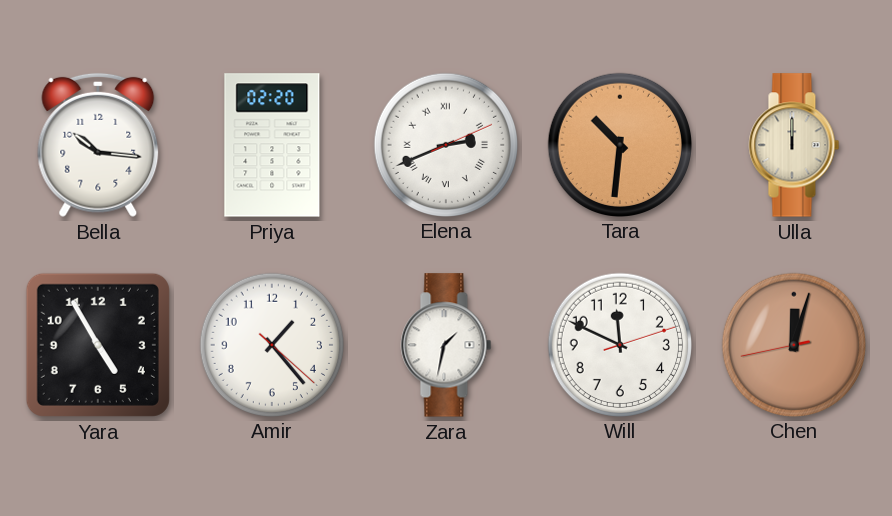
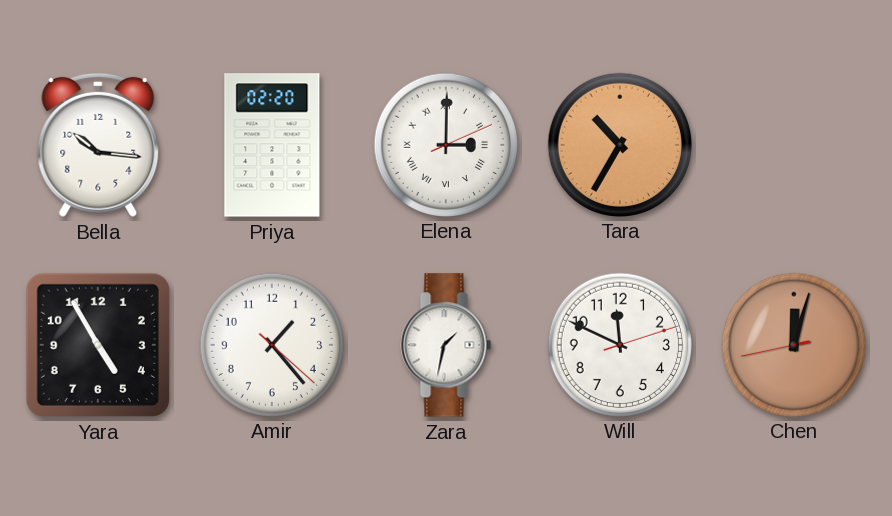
Elena: 2:41 -> 3:00
Tara: 10:31 -> 10:35
Ulla: 12:00 -> none
